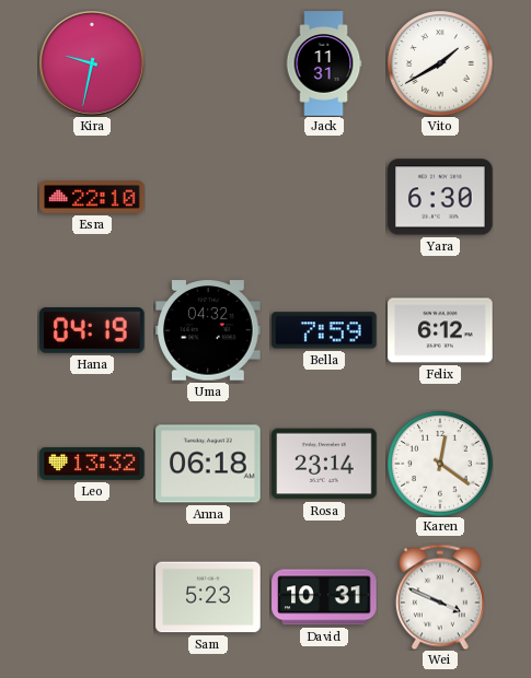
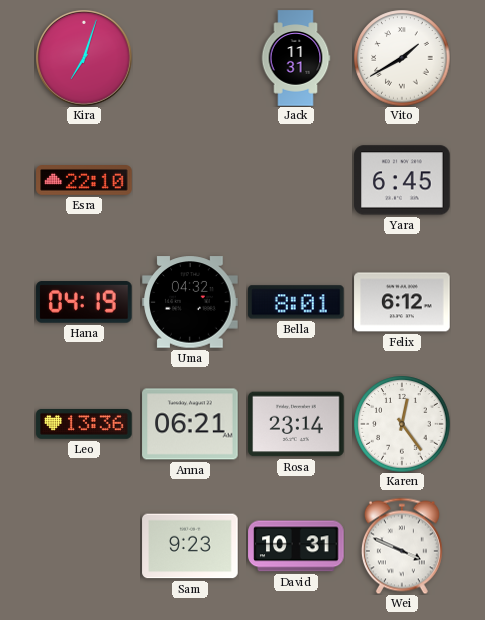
Kira: 9:32 -> 7:03
Yara: 6:30 -> 6:45
Bella: 7:59 -> 8:01
Leo: 13:32 -> 13:36
Anna: 06:18 -> 06:21
Karen: 12:21 -> 12:24
Sam: 5:23 -> 9:23
